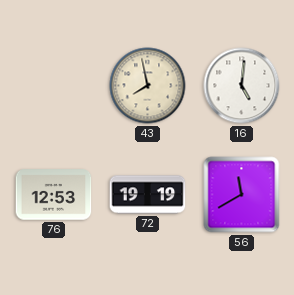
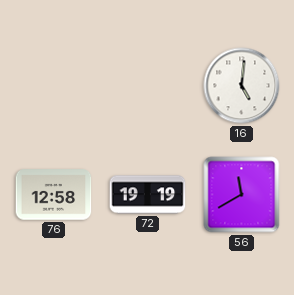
43: 7:58 -> none
76: 12:53 -> 12:58
